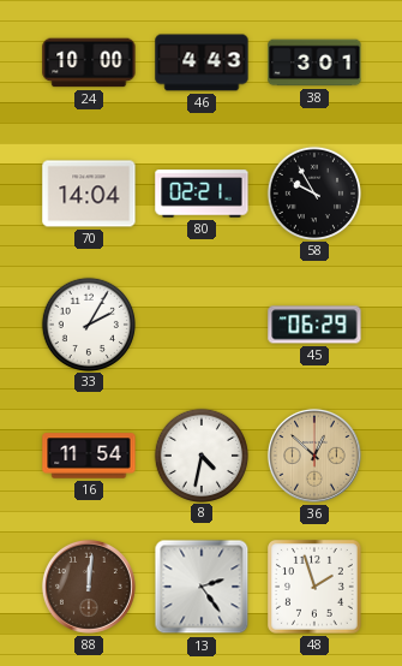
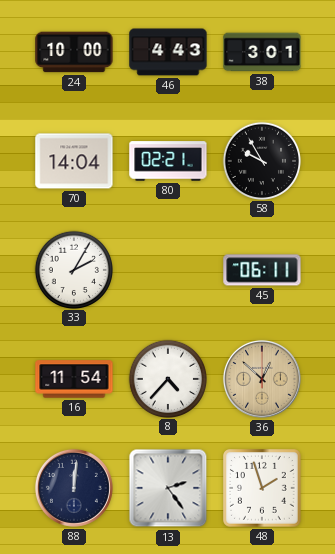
45: 06:29 -> 06:11
8: 4:32 -> 4:37
88 dial: brown -> navy
